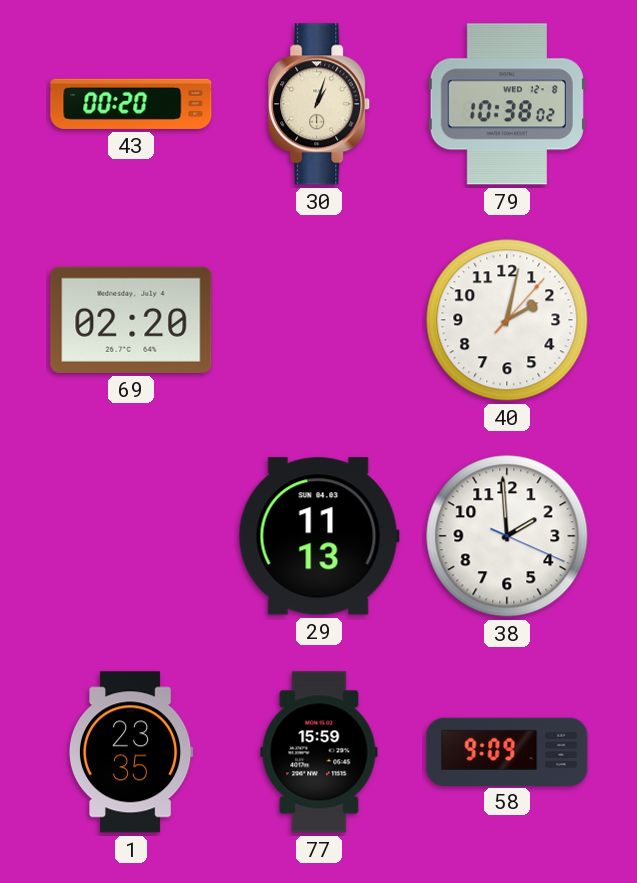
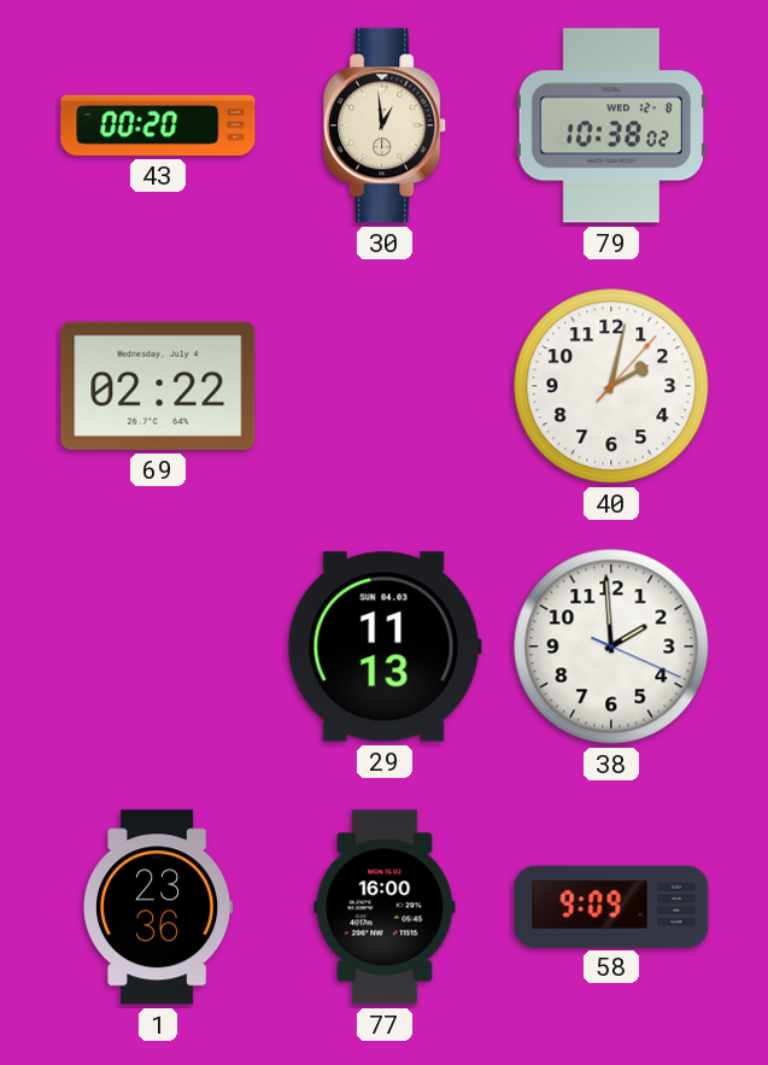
30: 1:03 -> 12:59
69: 02:20 -> 02:22
1: 23:35 -> 23:36
77: 15:59 -> 16:00
